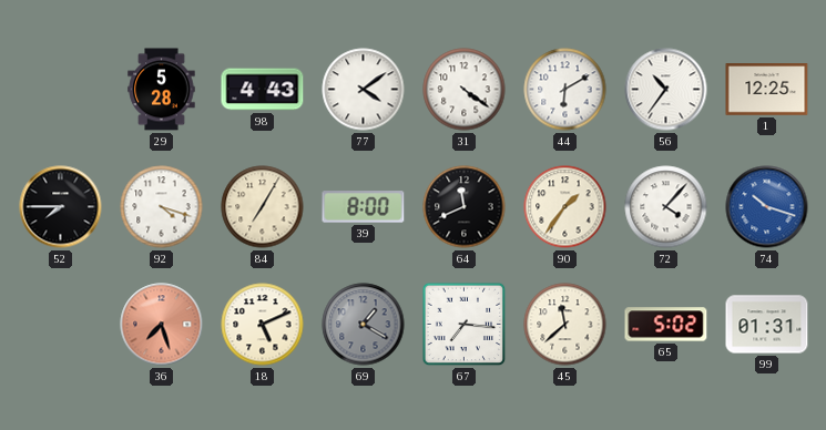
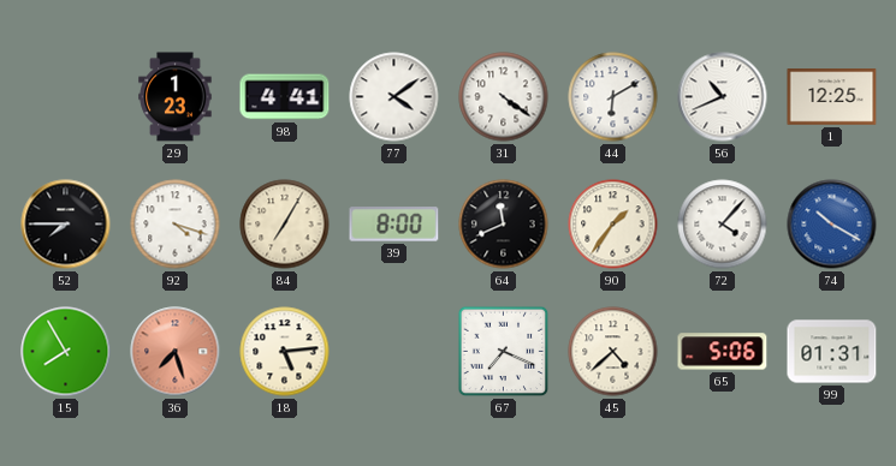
29: 5:28 -> 1:23
98: 4:43 -> 4:41
56: 10:36 -> 10:41
74: 10:18 -> 10:20
15: none -> 7:55
18: 5:11 -> 5:14
69: 1:20 -> none
67: 7:16 -> 7:19
45: 11:38 -> 4:38
65: 5:02 -> 5:06
